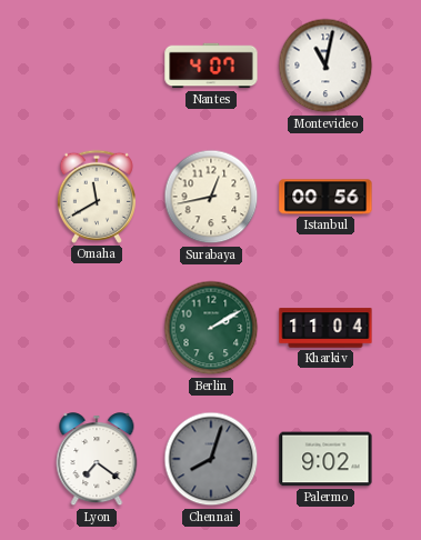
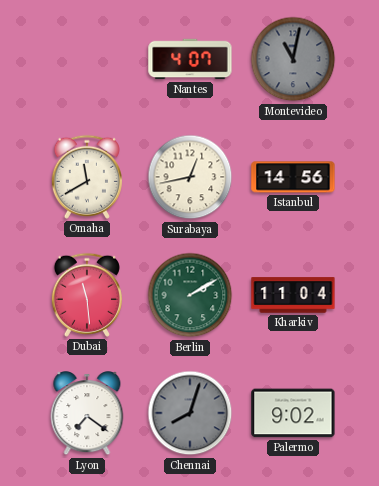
Montevideo dial: white -> grey
Istanbul: 00:56 -> 14:56
Dubai: none -> 11:29
